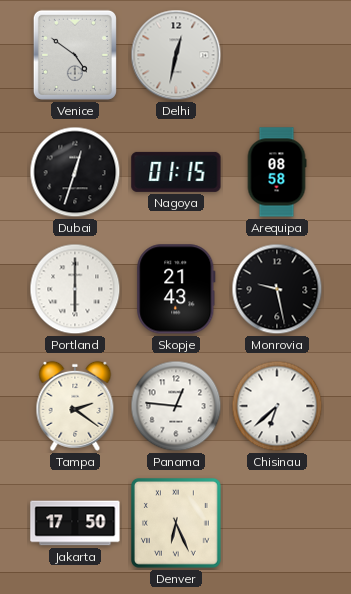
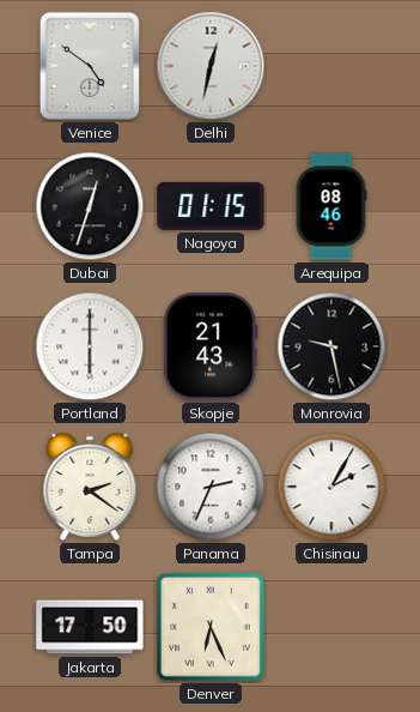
Arequipa: 08:58 -> 08:46
Panama: 12:46 -> 2:34
Chisinau: 6:38 -> 2:05
